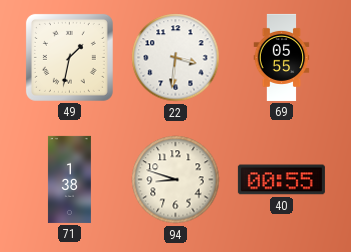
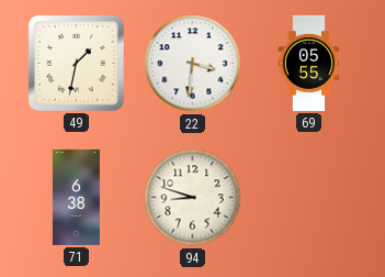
71: 1:38 -> 6:38
40: 00:55 -> none
